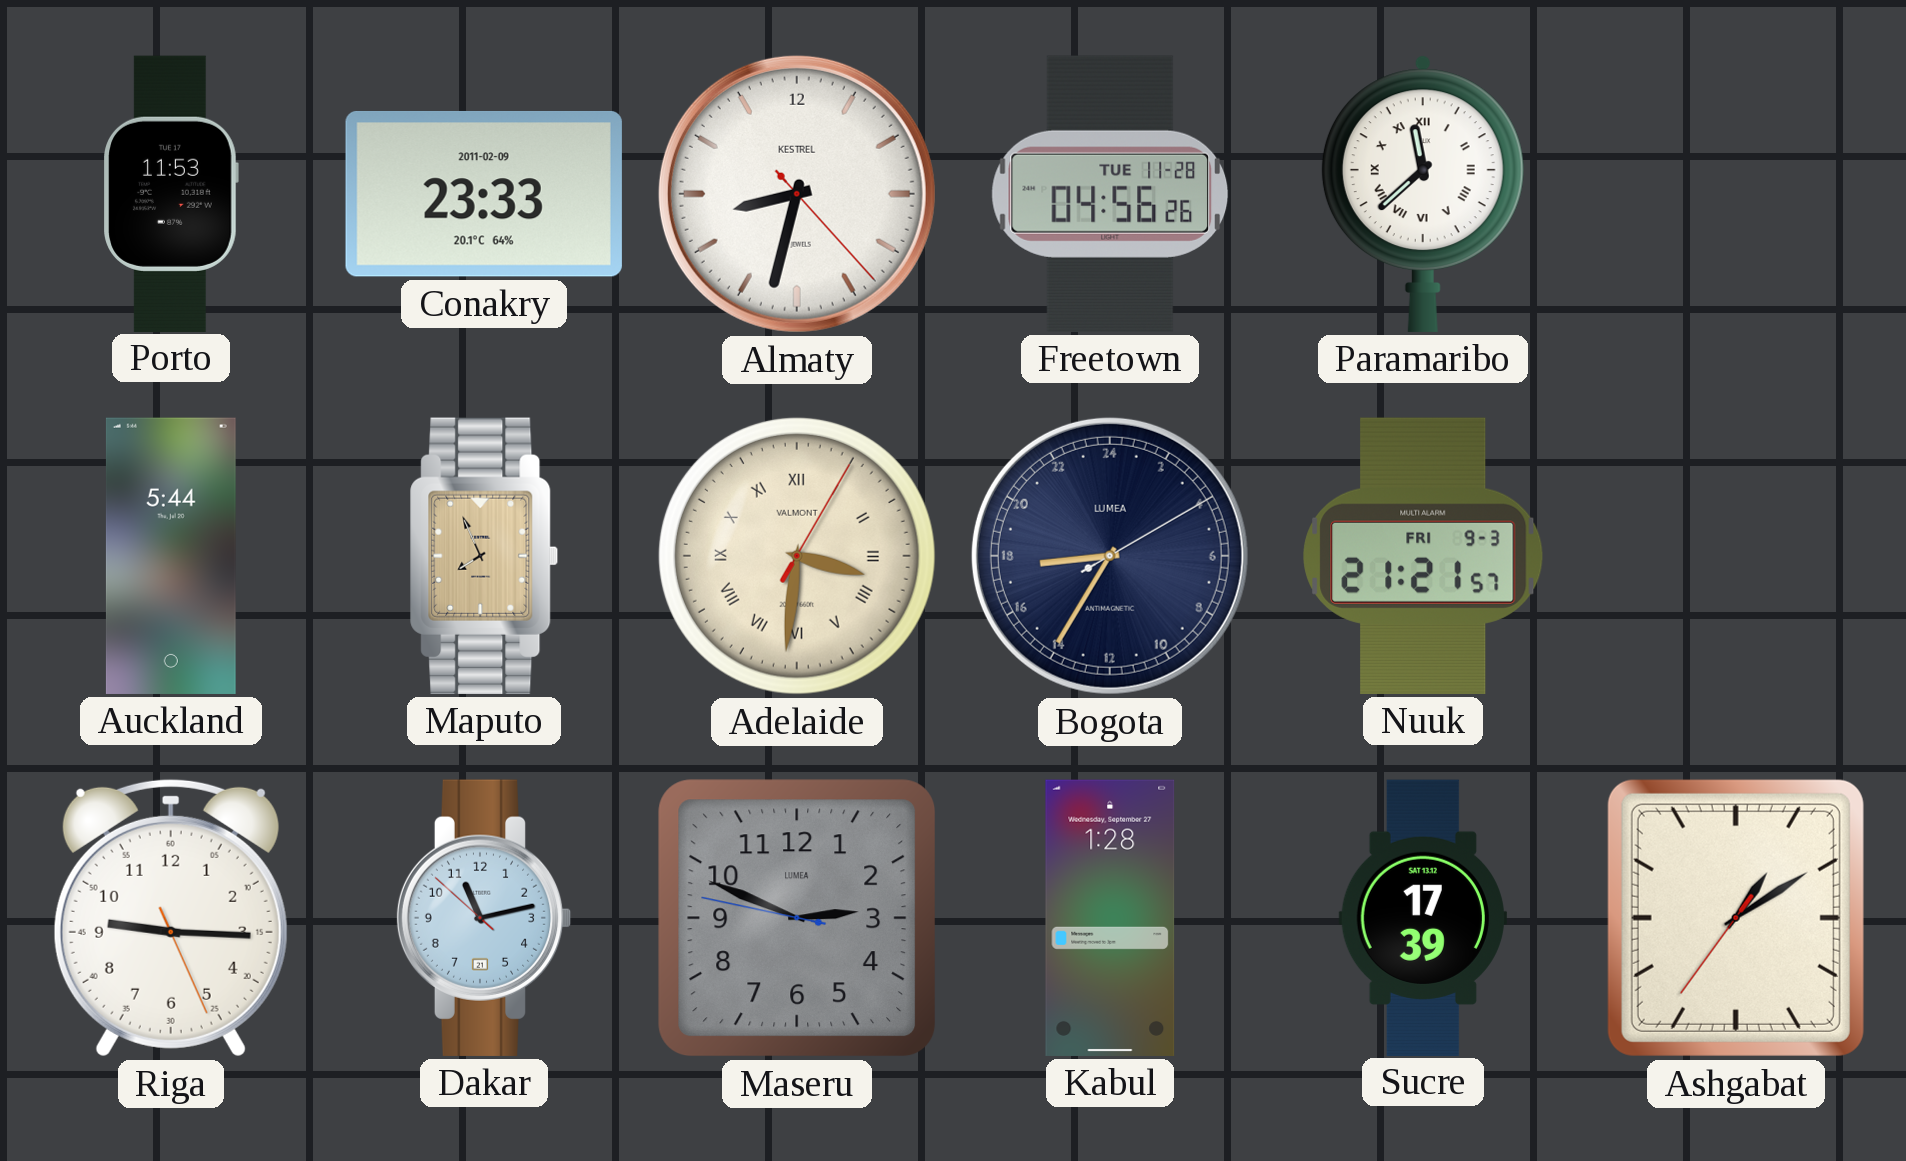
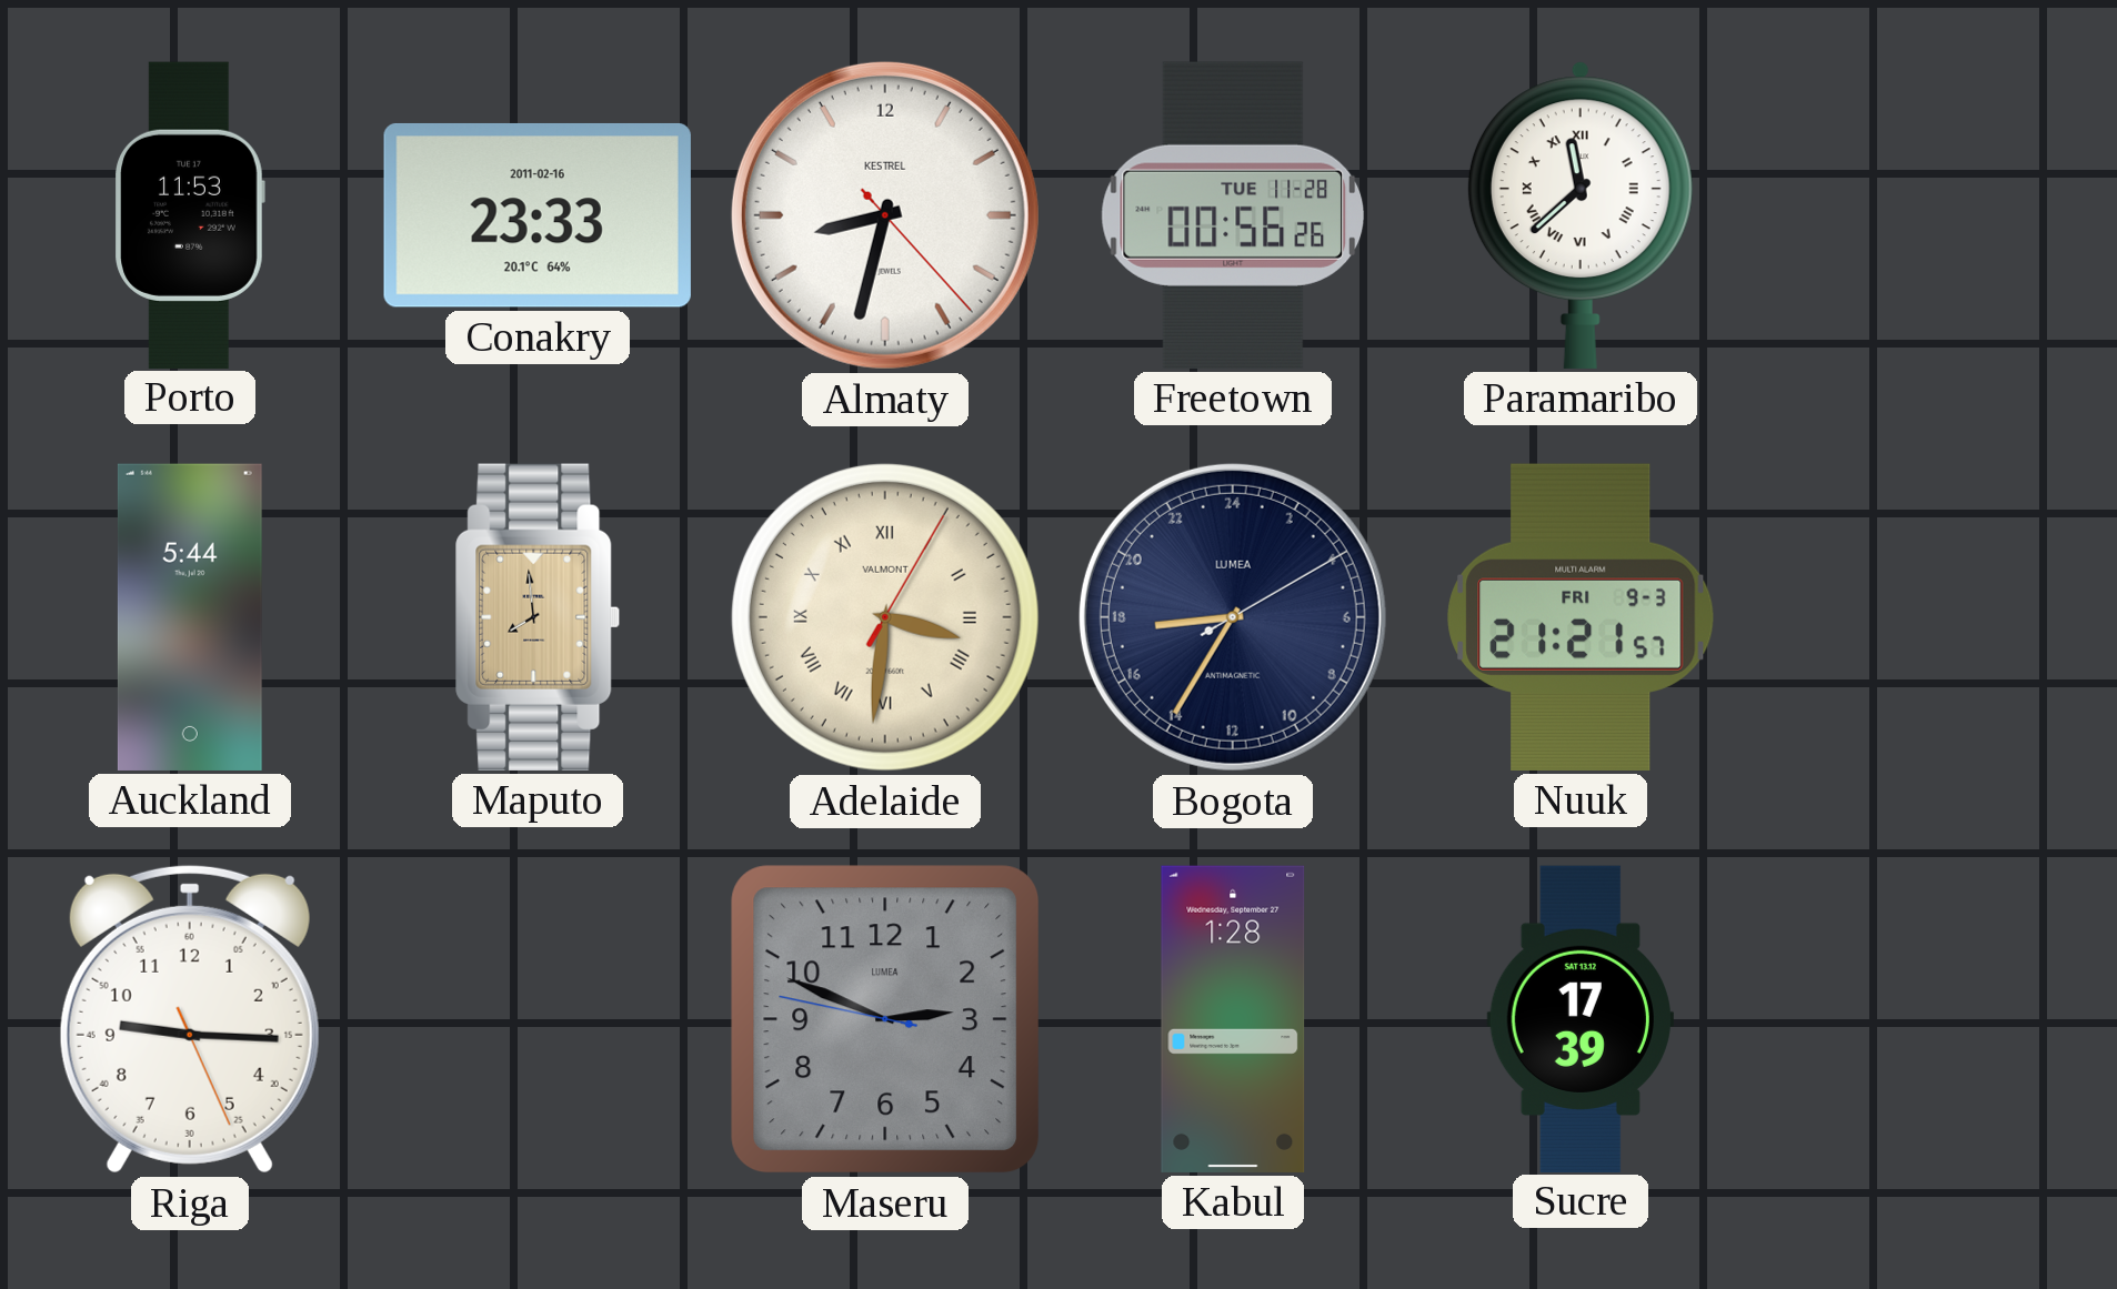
Conakry date: 2011-02-09 -> 2011-02-16
Freetown: 04:56 -> 00:56
Maputo: 7:56 -> 7:59
Dakar: 11:12 -> none
Ashgabat: 1:09 -> none
